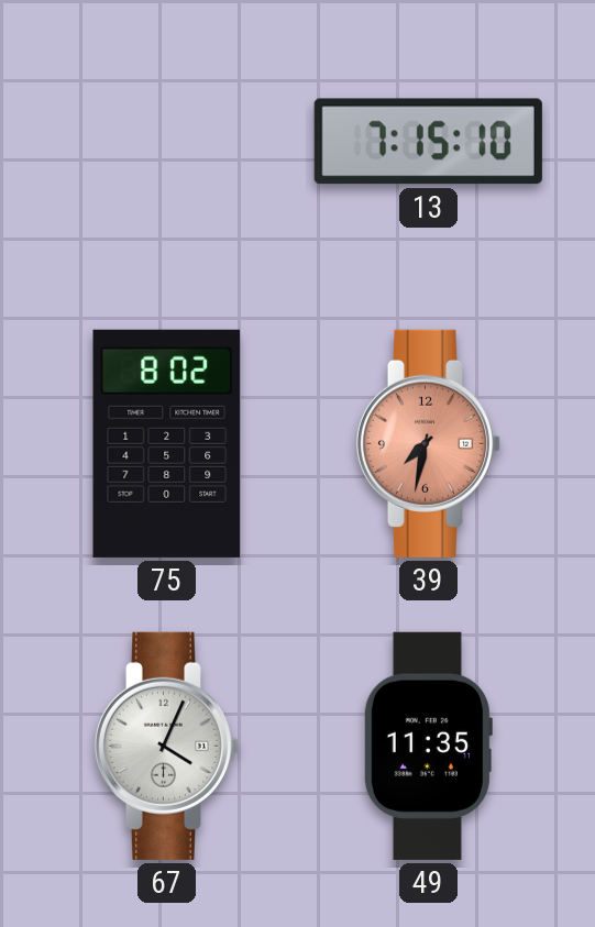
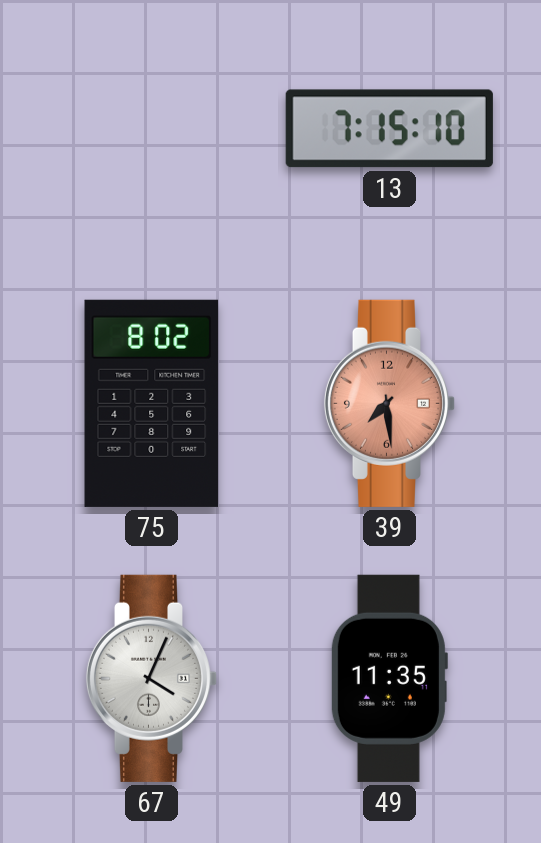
39: 7:32 -> 7:29
